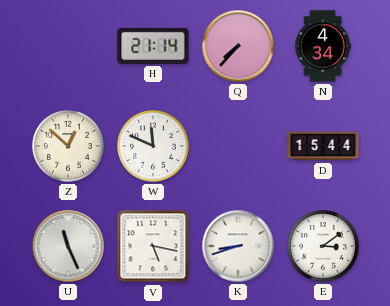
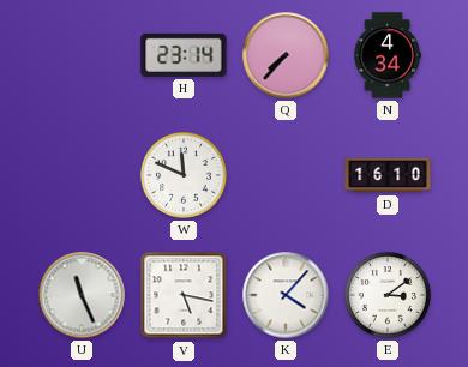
H: 21:14 -> 23:14
Z: 12:52 -> none
D: 15:44 -> 16:10
K: 8:42 -> 4:07
